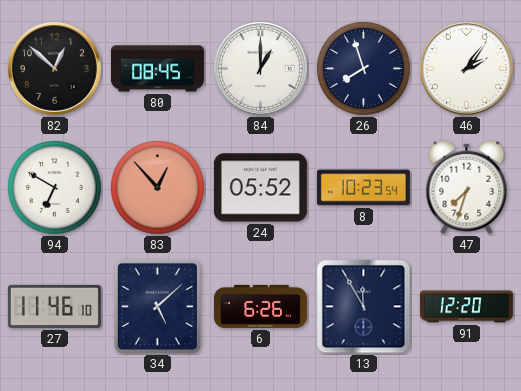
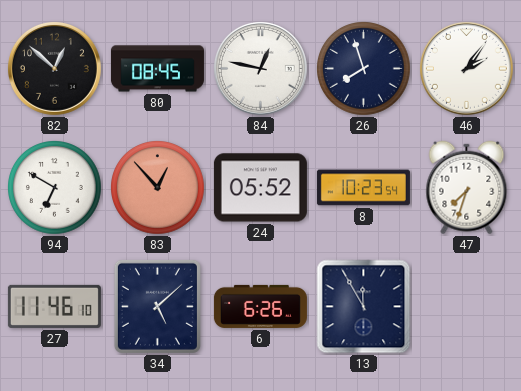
84: 1:00 -> 12:47
91: 12:20 -> none
